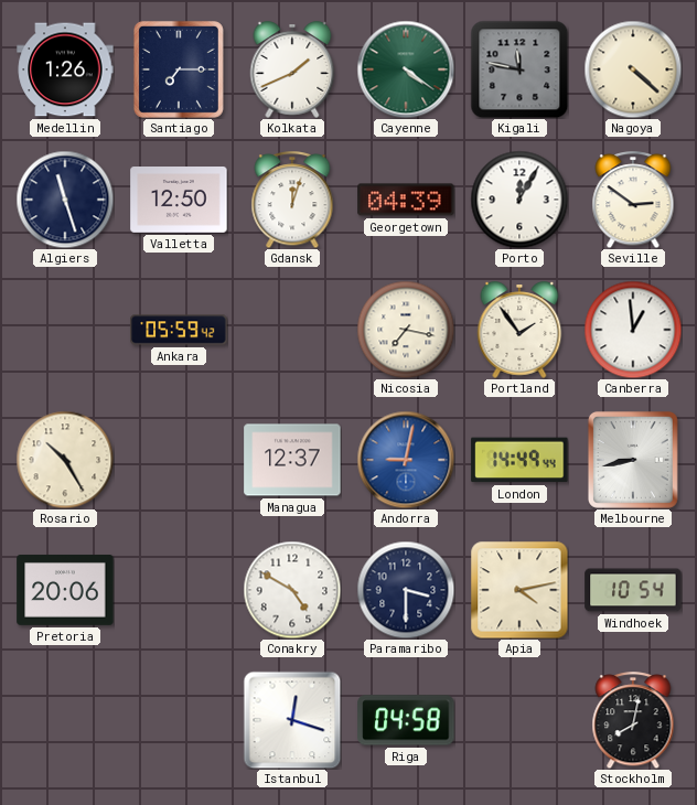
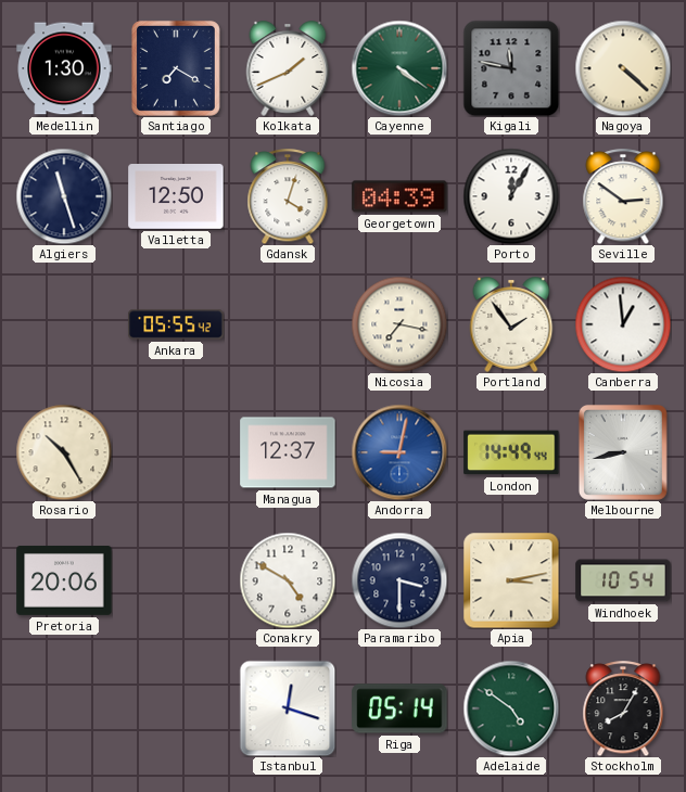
Medellin: 1:26 -> 1:30
Santiago: 7:15 -> 7:20
Gdansk: 12:03 -> 4:03
Ankara: 05:59 -> 05:55
Apia: 4:13 -> 3:13
Riga: 04:58 -> 05:14
Adelaide: none -> 4:51
Stockholm: 8:02 -> 8:05
